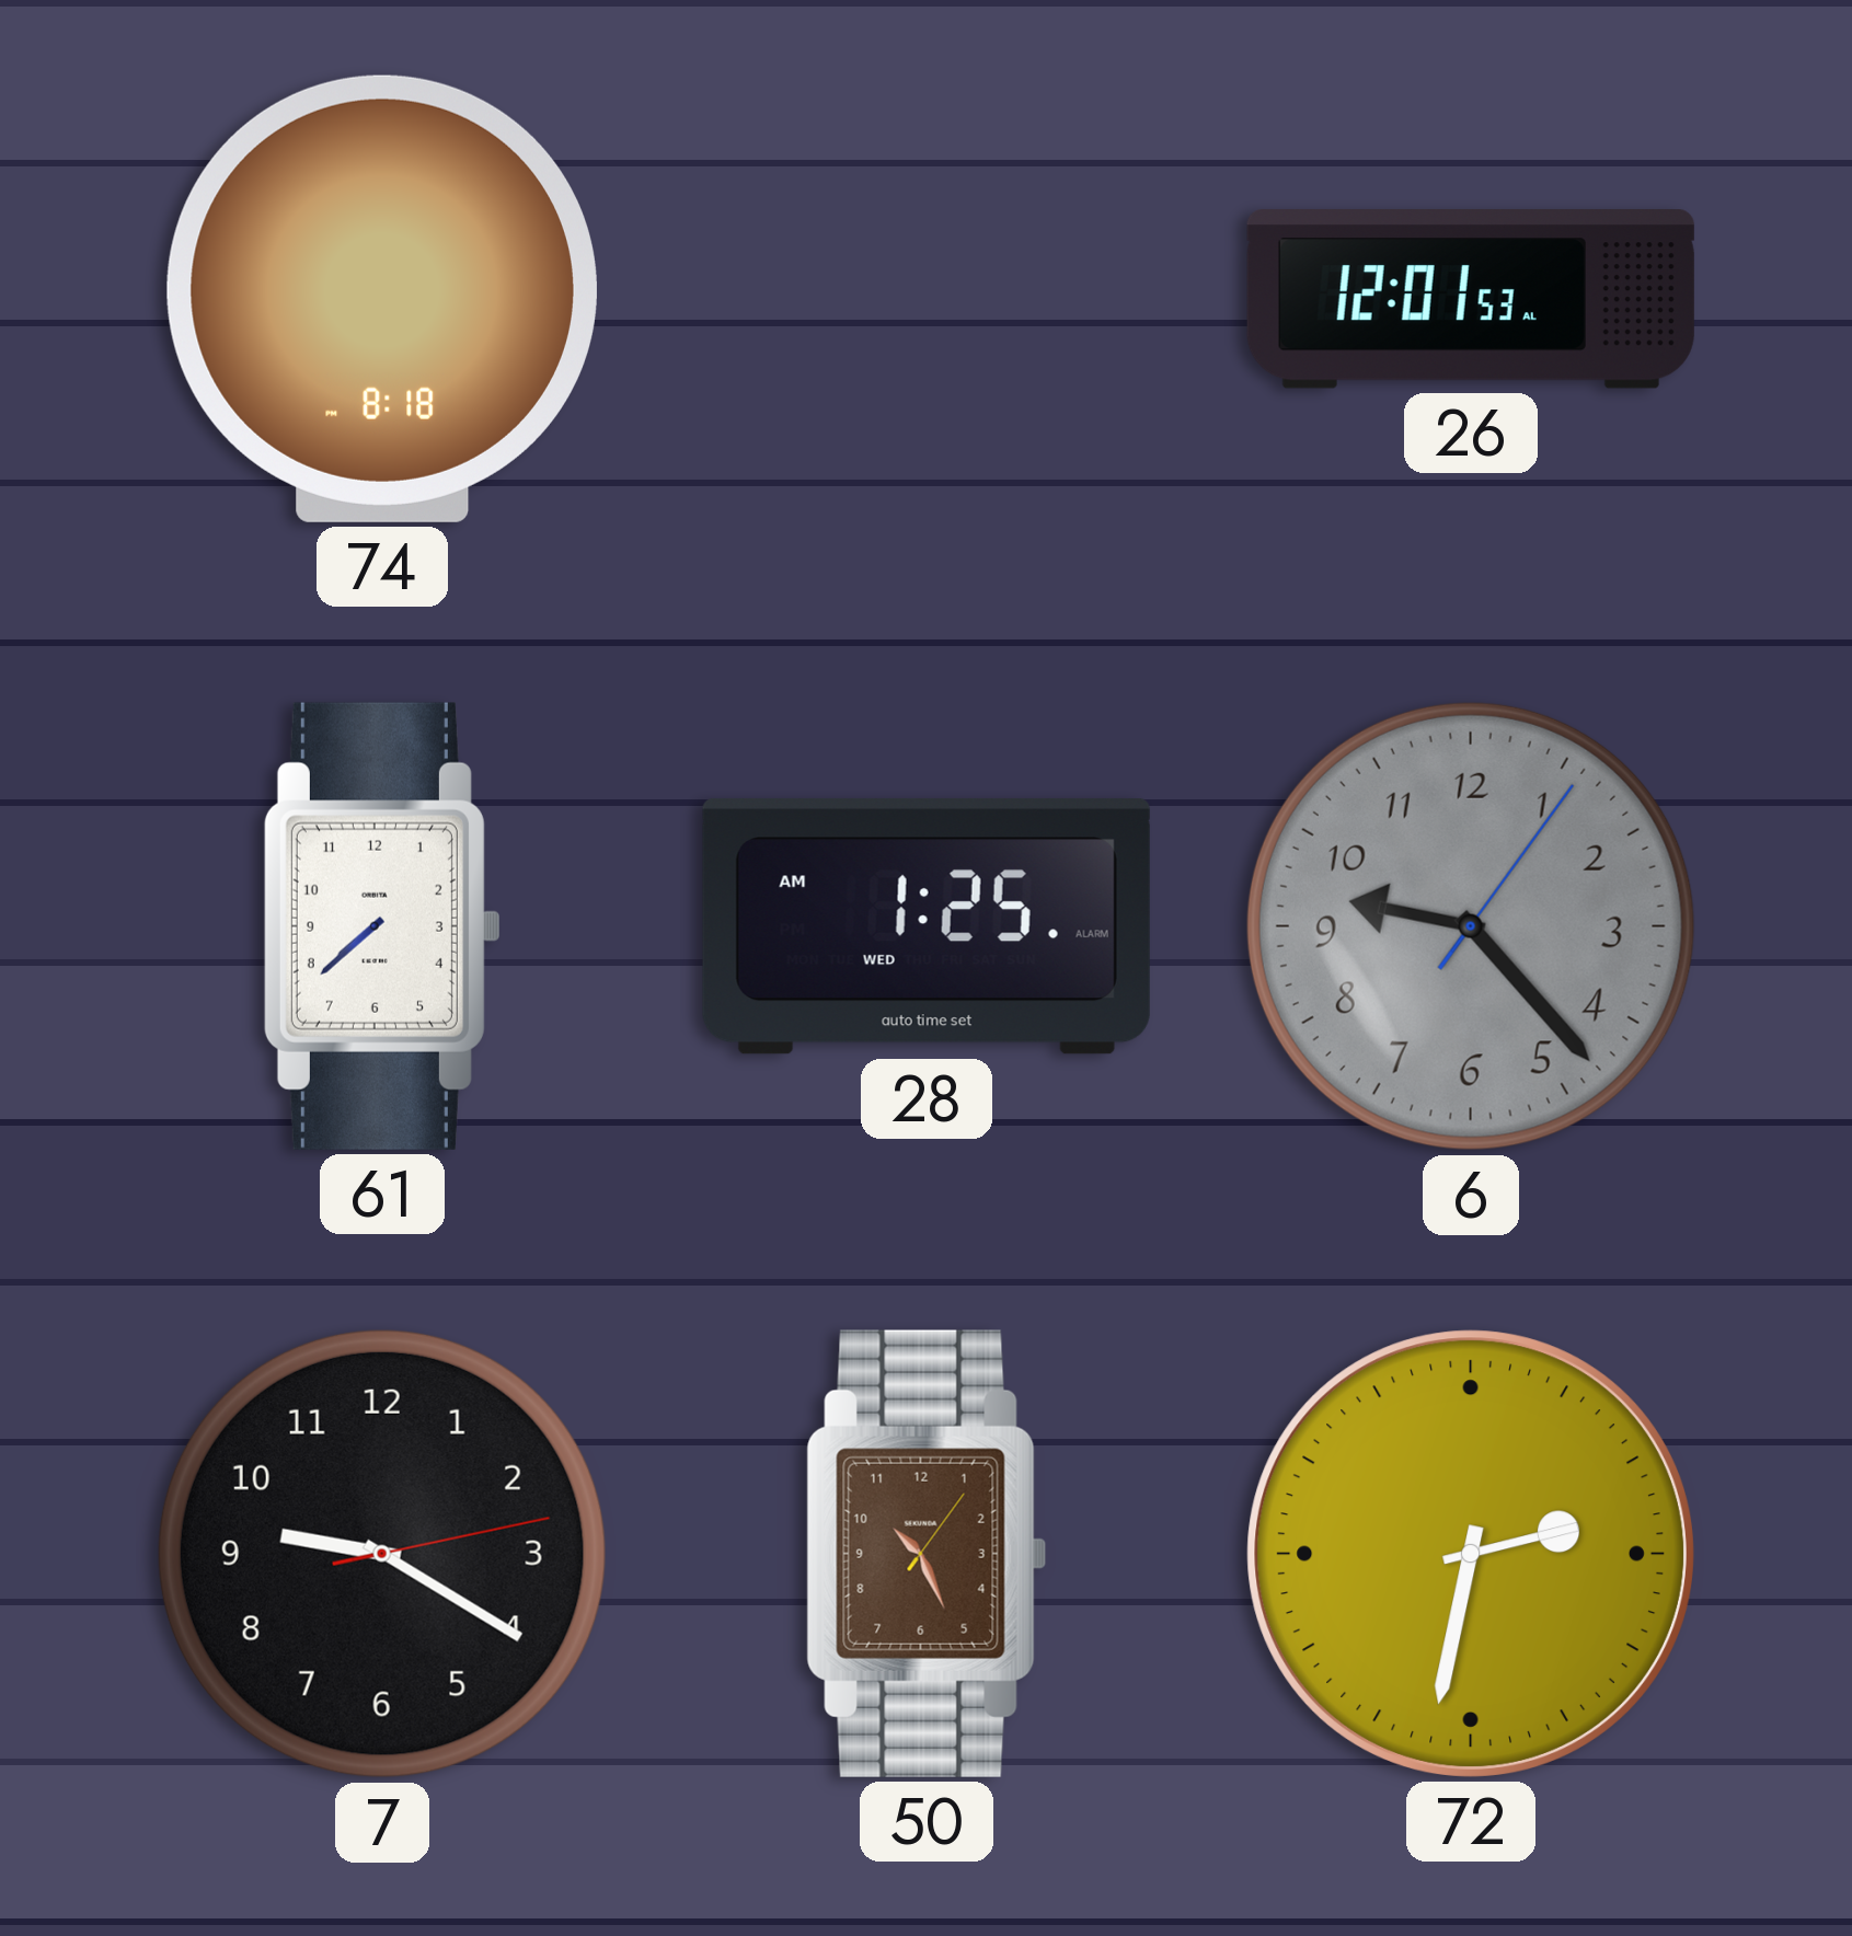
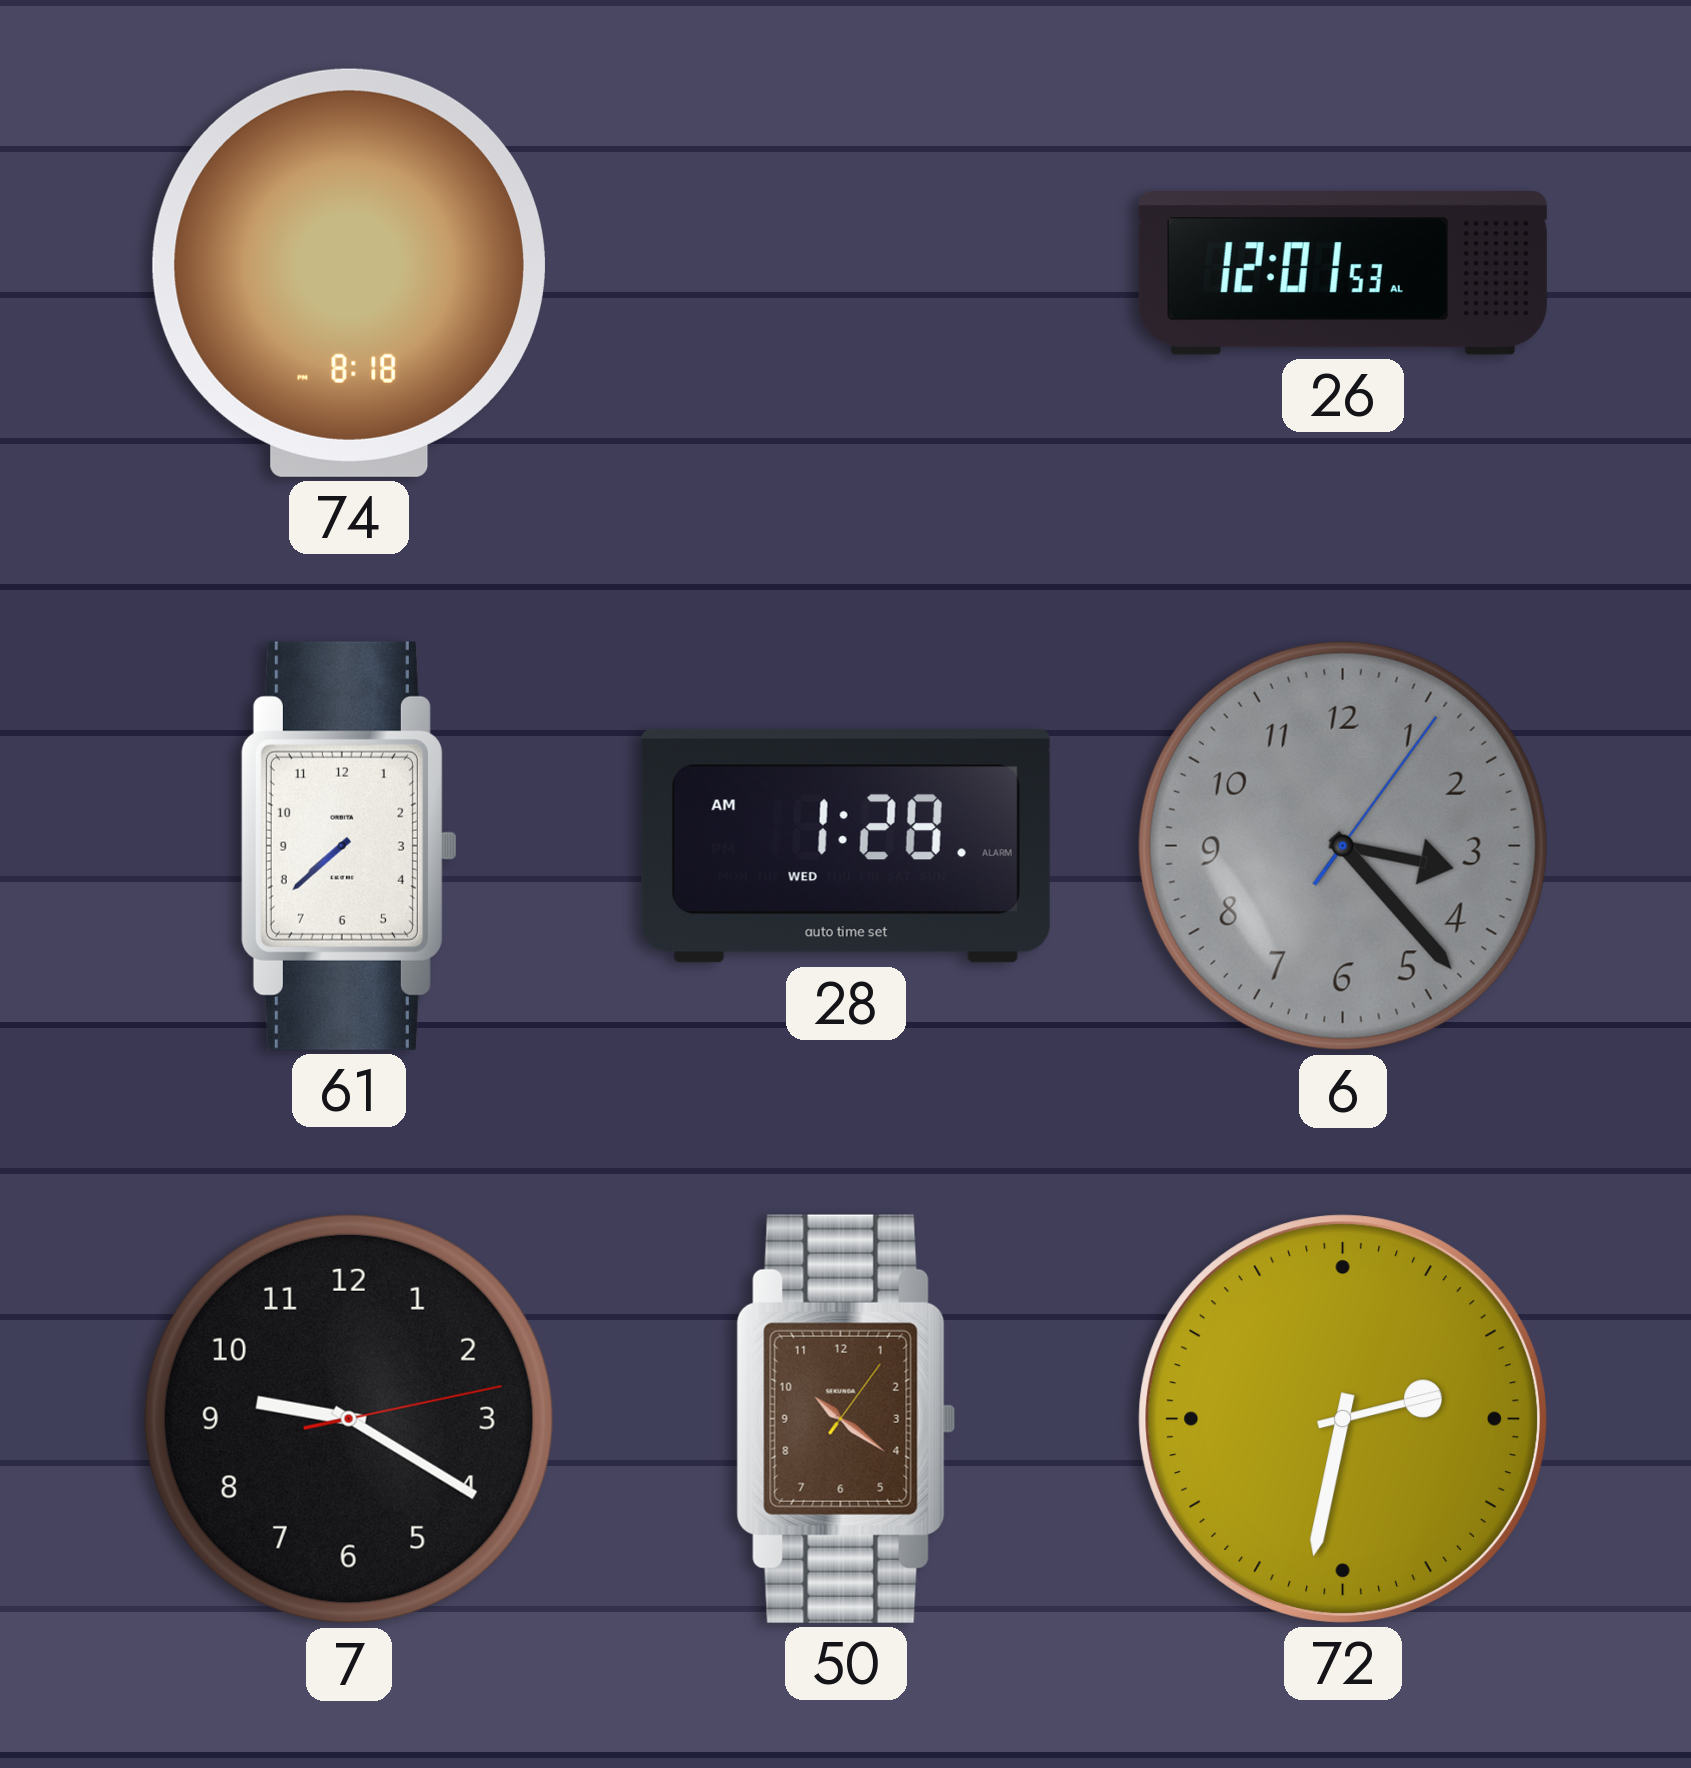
28: 1:25 -> 1:28
6: 9:23 -> 3:23
50: 10:26 -> 10:21
